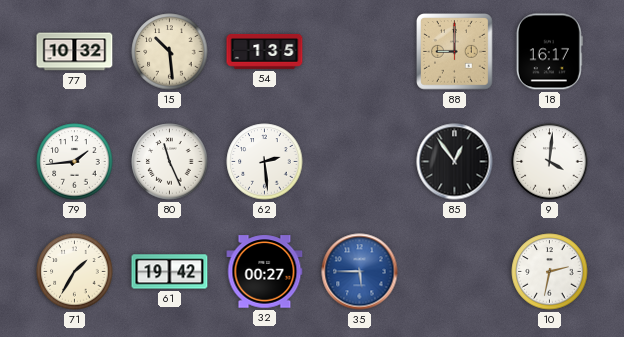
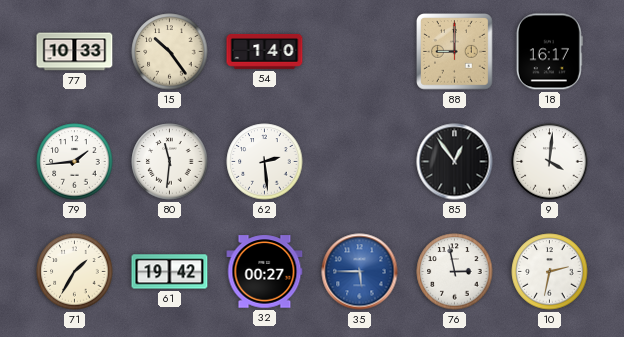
77: 10:32 -> 10:33
15: 10:29 -> 10:24
54: 1:35 -> 1:40
80: 11:26 -> 11:31
76: none -> 2:58
